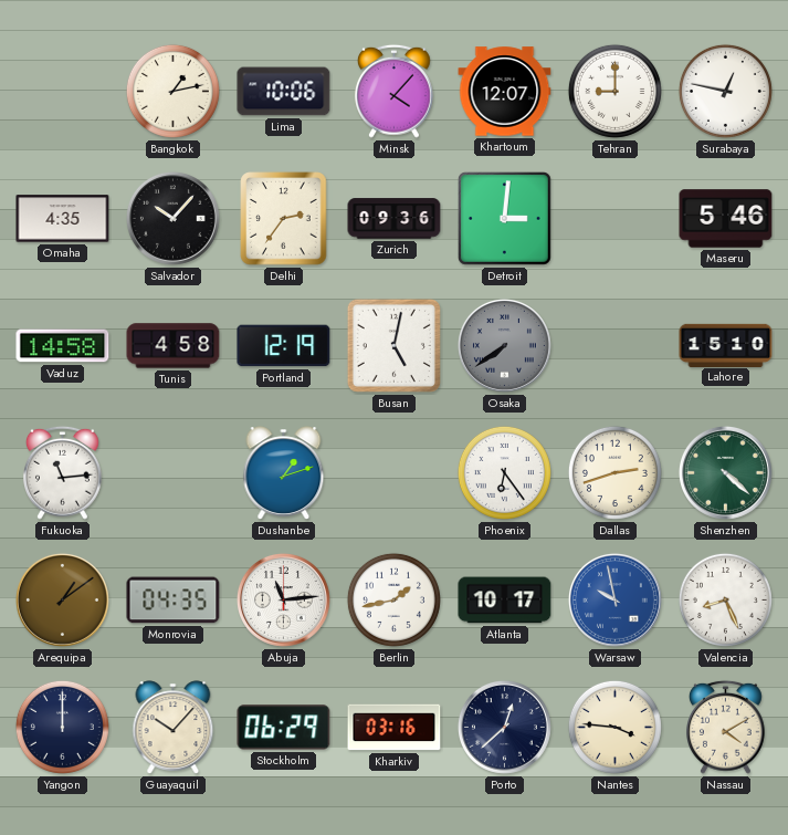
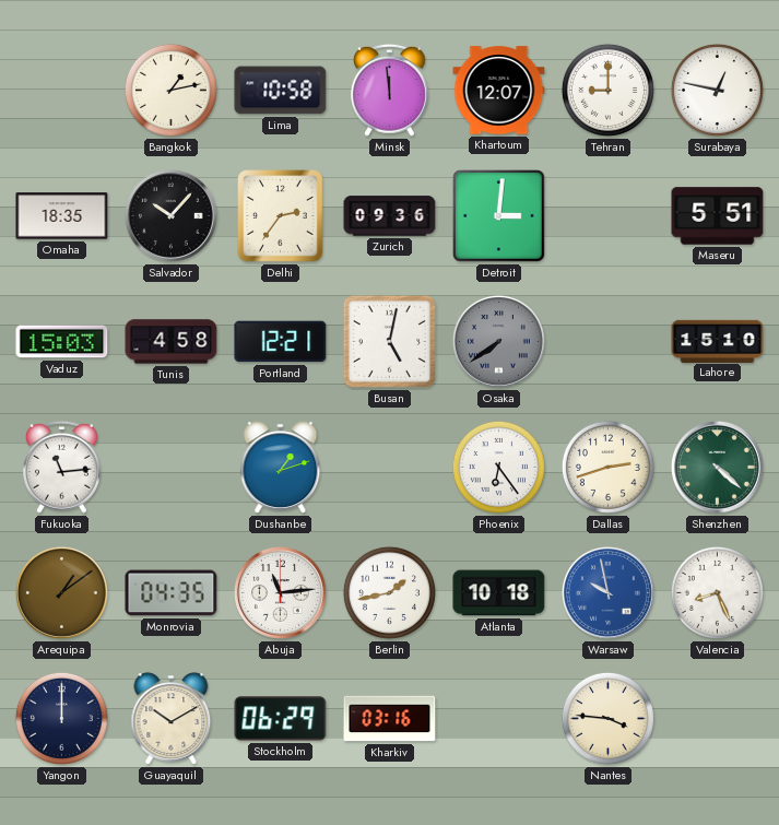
Lima: 10:06 -> 10:58
Minsk: 4:07 -> 11:59
Omaha: 4:35 -> 18:35
Maseru: 5:46 -> 5:51
Vaduz: 14:58 -> 15:03
Portland: 12:19 -> 12:21
Atlanta: 10:17 -> 10:18
Guayaquil: 10:07 -> 10:10
Porto: 12:38 -> none
Nassau: 4:10 -> none
